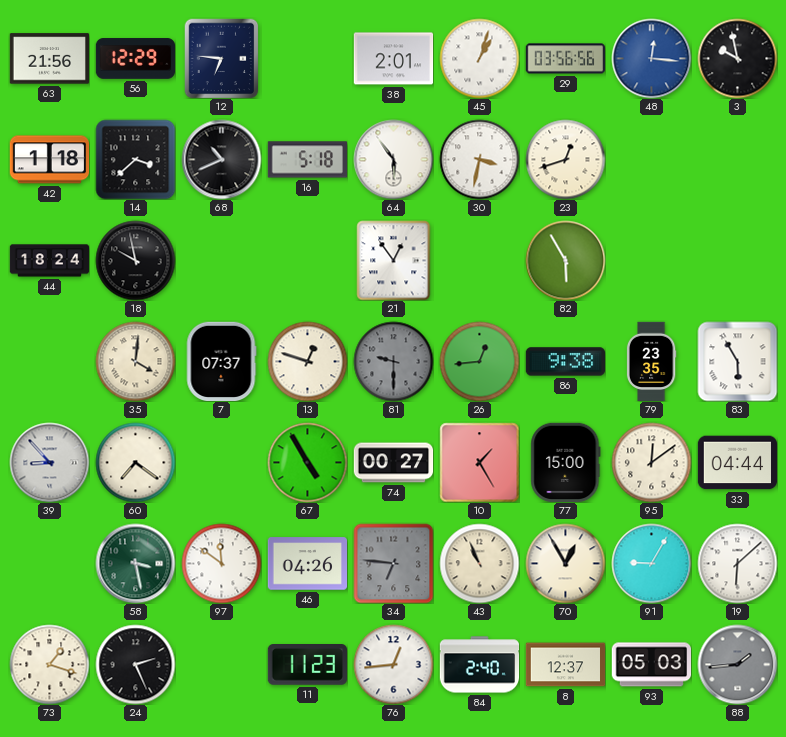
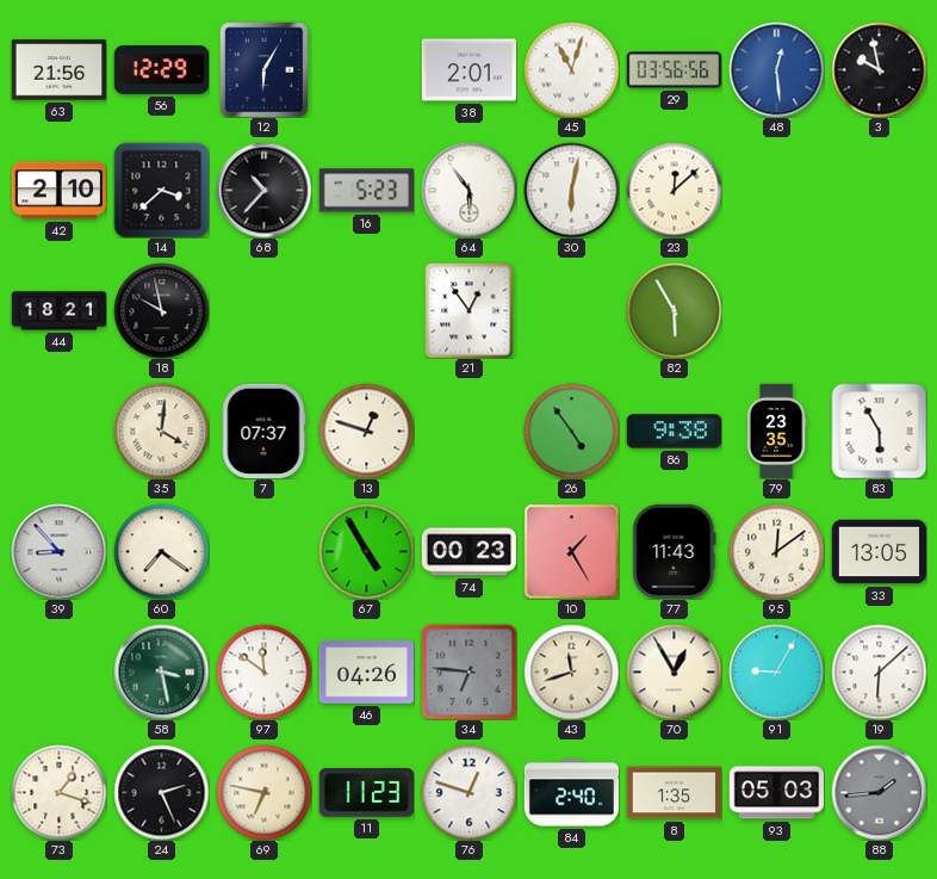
12: 6:46 -> 6:05
45: 1:03 -> 11:03
48: 12:16 -> 12:29
42: 1:18 -> 2:10
68: 10:41 -> 10:37
16: 5:18 -> 5:23
30: 3:32 -> 6:02
23: 12:42 -> 12:08
44: 18:24 -> 18:21
81: 9:30 -> none
26: 12:44 -> 4:54
74: 00:27 -> 00:23
77: 15:00 -> 11:43
33: 04:44 -> 13:05
43: 10:56 -> 11:42
69: none -> 6:47
76: 12:44 -> 12:48
8: 12:37 -> 1:35
